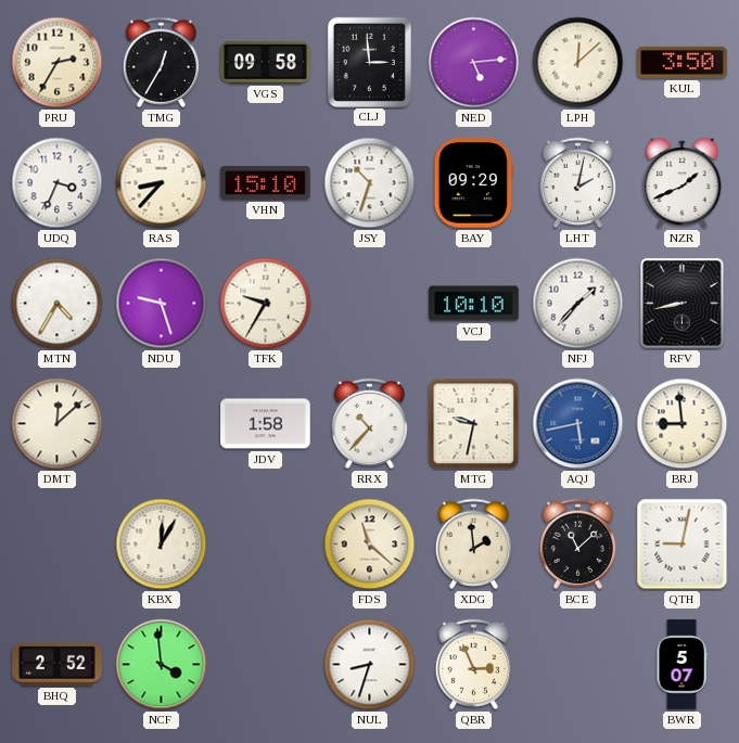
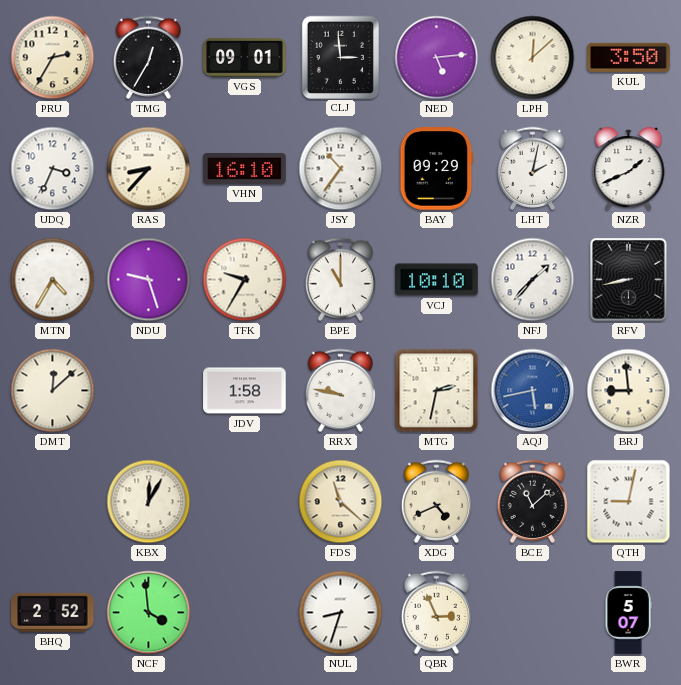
VGS: 09:58 -> 09:01
VHN: 15:10 -> 16:10
JSY: 10:33 -> 10:36
BPE: none -> 11:00
RRX: 10:37 -> 9:47
MTG: 9:32 -> 2:32
XDG: 1:59 -> 4:41
